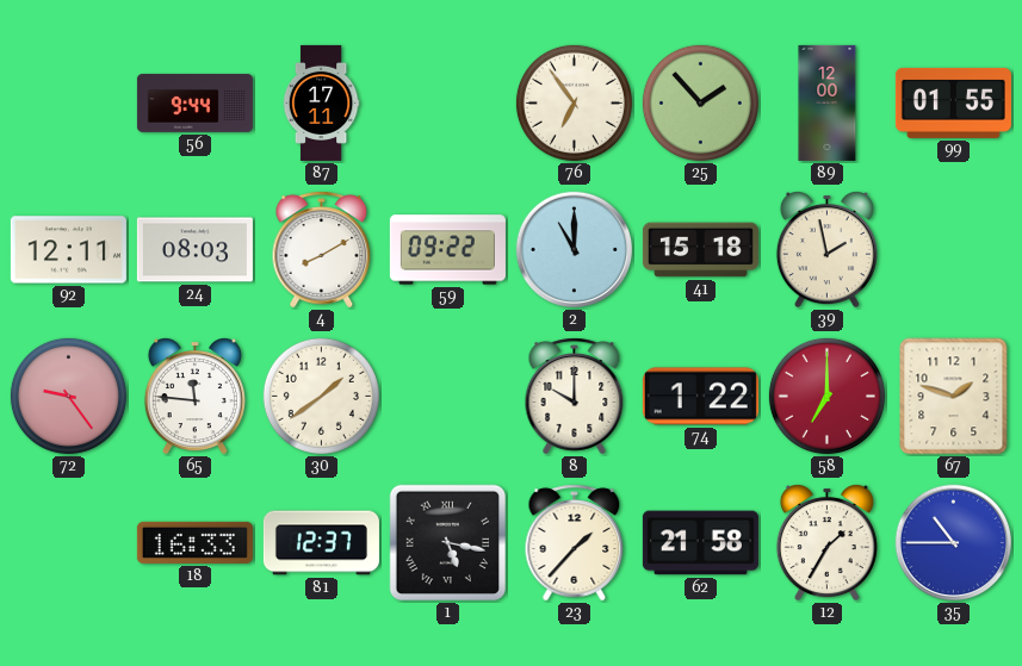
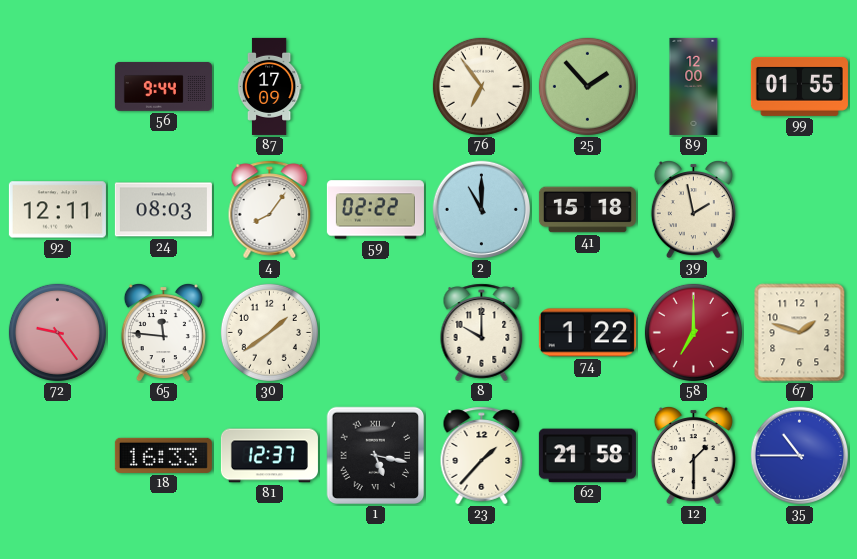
87: 17:11 -> 17:09
4: 8:10 -> 8:06
59: 09:22 -> 02:22
12: 1:35 -> 1:30
